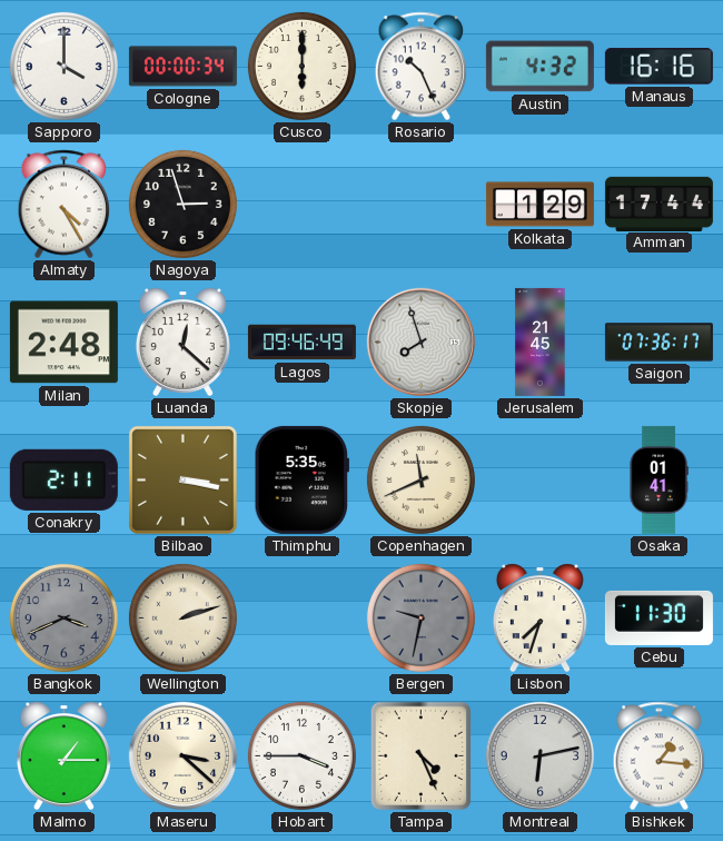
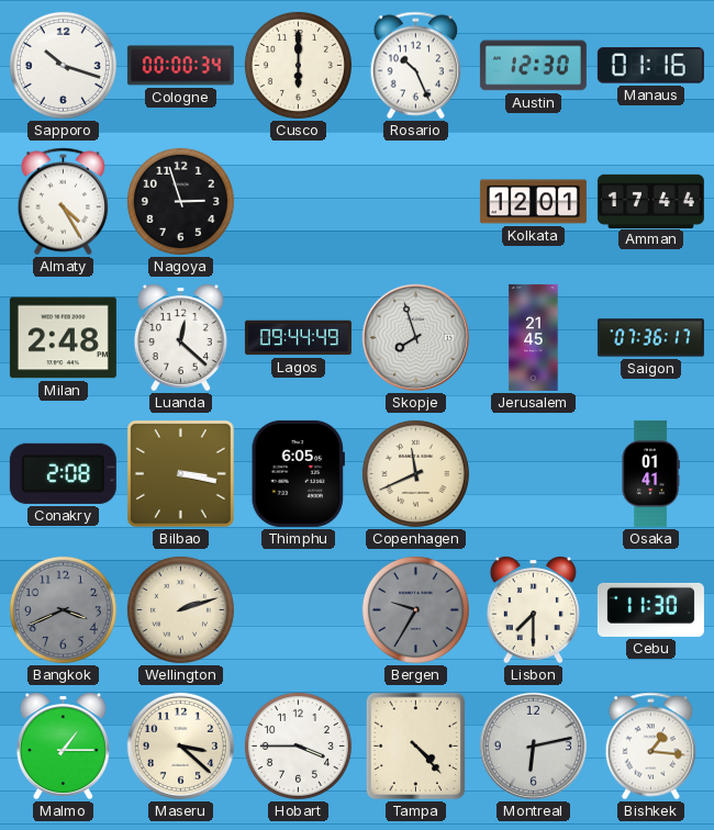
Sapporo: 4:00 -> 10:18
Austin: 4:32 -> 12:30
Manaus: 16:16 -> 01:16
Kolkata: 1:29 -> 12:01
Lagos: 09:46 -> 09:44
Conakry: 2:11 -> 2:08
Thimphu: 5:35 -> 6:05
Bergen: 9:32 -> 9:35
Lisbon: 7:33 -> 7:30
Tampa: 4:26 -> 4:23
